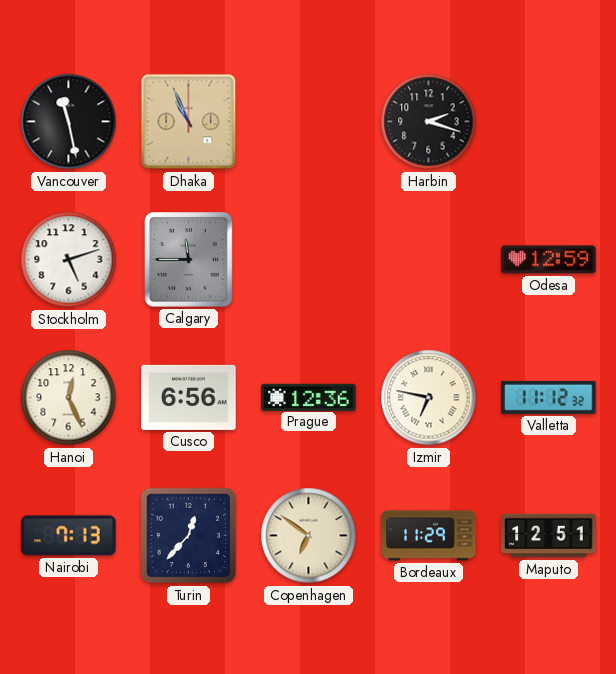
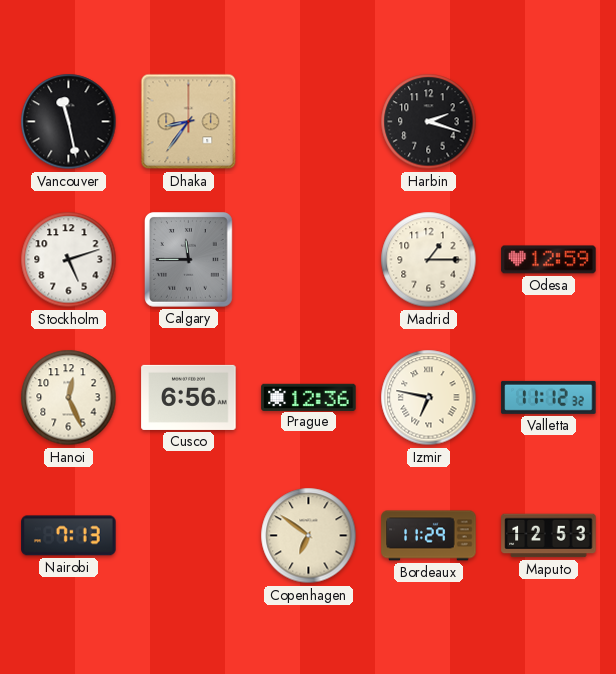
Dhaka: 10:56 -> 8:36
Madrid: none -> 1:15
Turin: 12:37 -> none
Maputo: 12:51 -> 12:53
